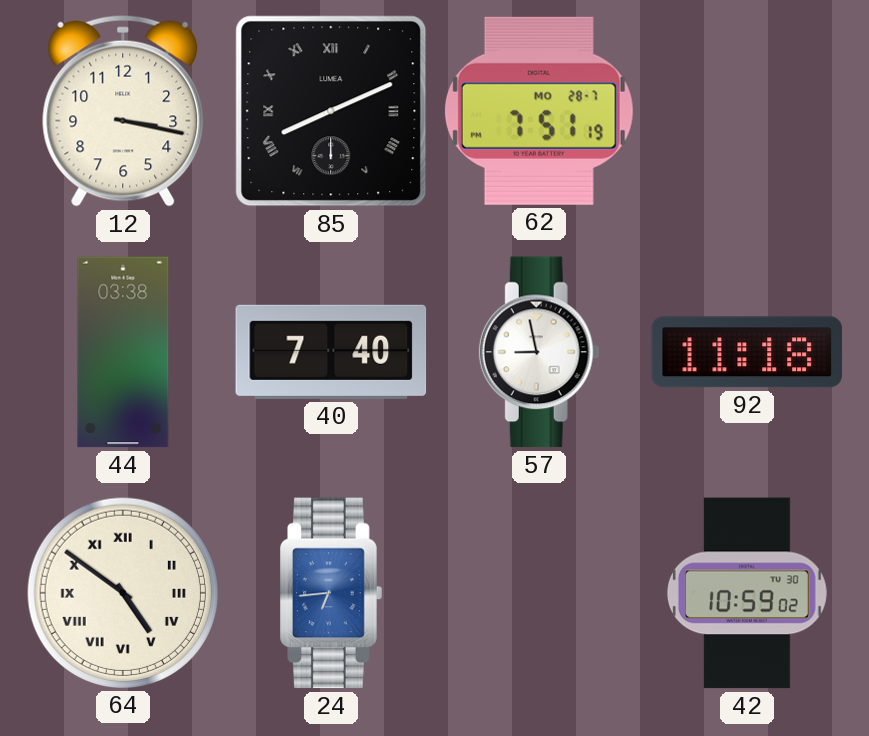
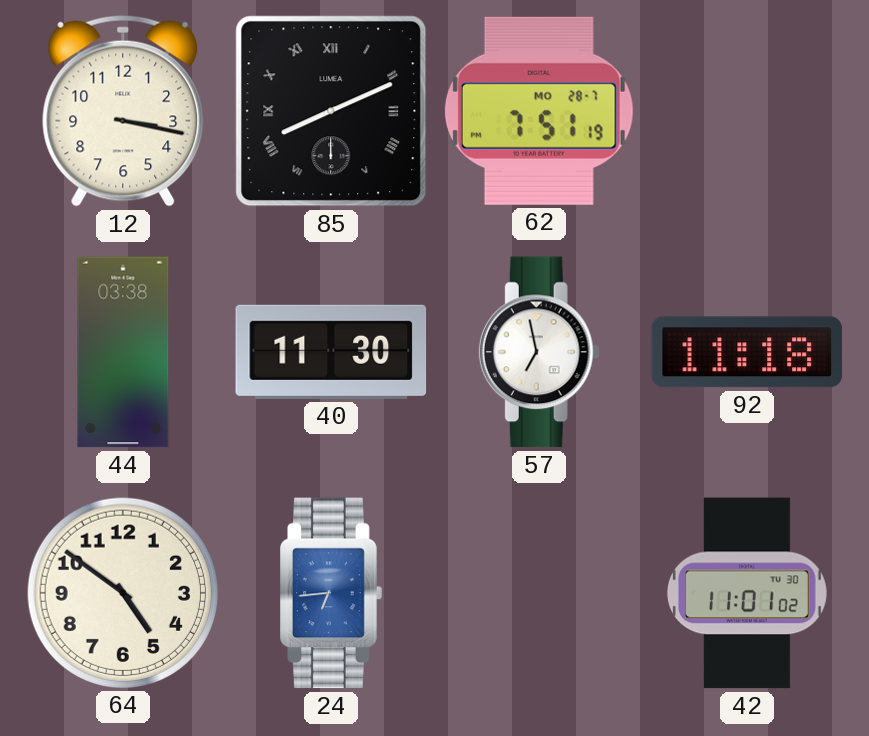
40: 7:40 -> 11:30
57: 8:58 -> 6:58
64 numerals: Roman -> Arabic
42: 10:59 -> 11:01
